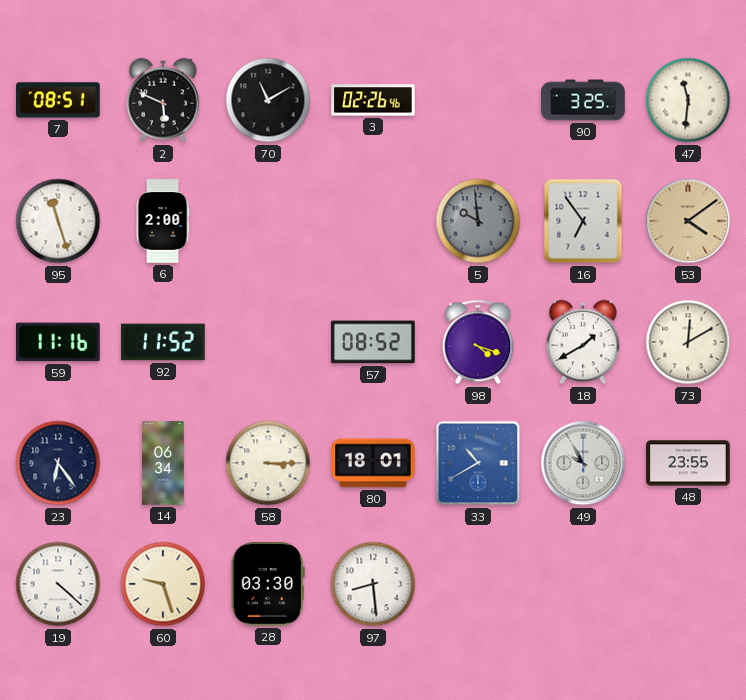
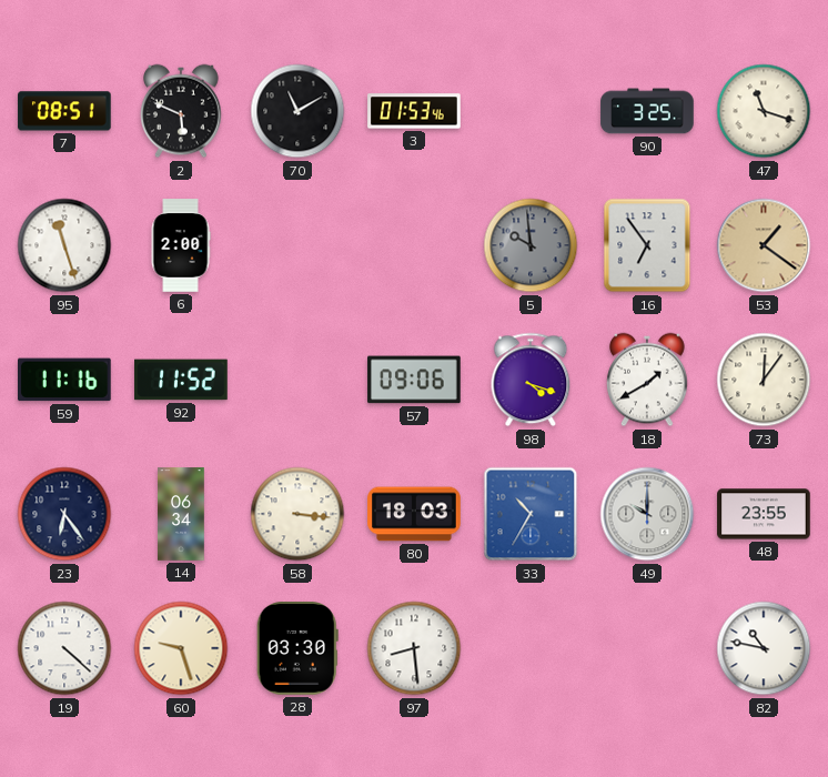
3: 02:26 -> 01:53
47: 11:31 -> 11:18
53: 4:09 -> 1:21
57: 08:52 -> 09:06
73: 12:10 -> 12:06
58: 3:15 -> 3:16
80: 18:01 -> 18:03
33: 10:40 -> 10:35
49: 9:55 -> 10:00
82: none -> 10:47
